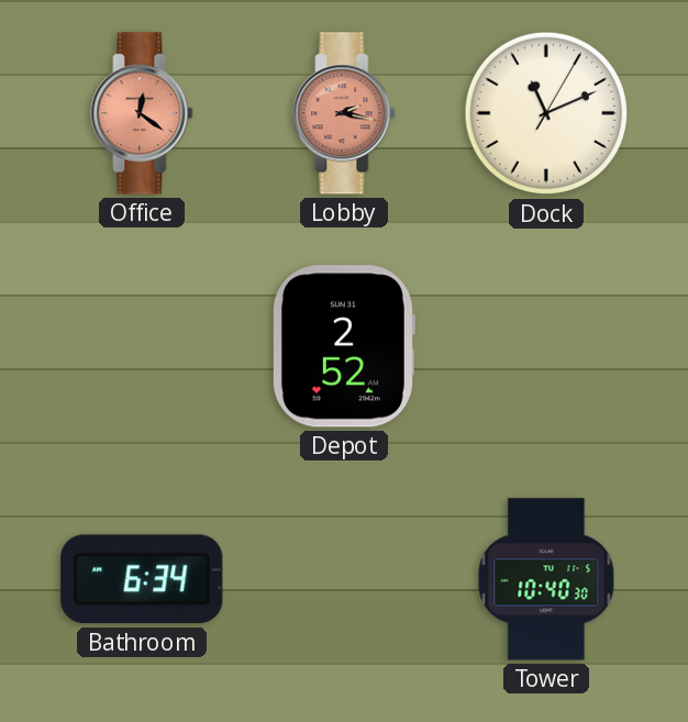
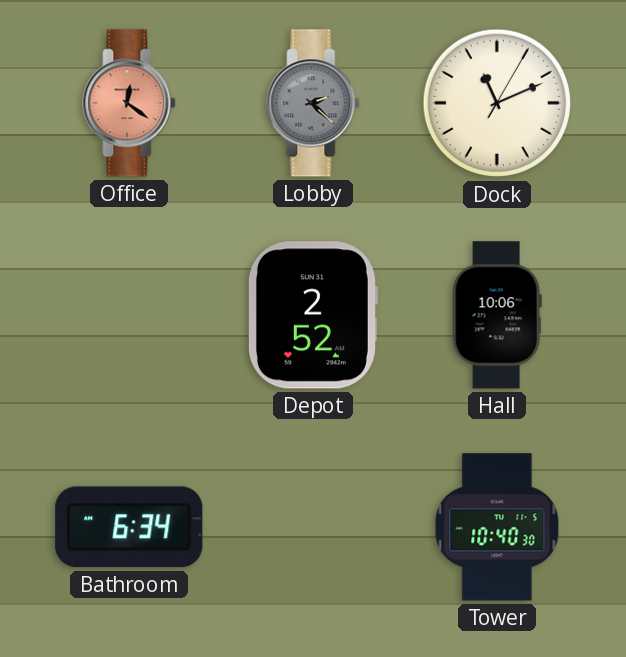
Lobby: 2:17 -> 2:22
Lobby dial: salmon -> grey
Hall: none -> 10:06
